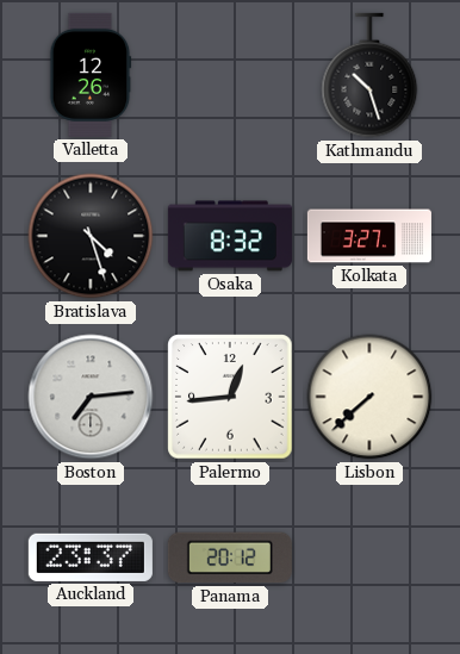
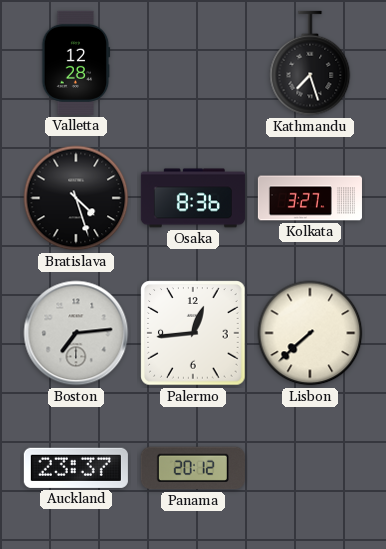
Valletta: 12:26 -> 12:28
Kathmandu: 10:27 -> 7:27
Osaka: 8:32 -> 8:36
